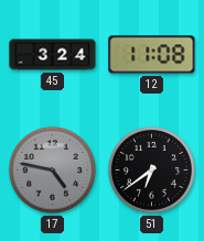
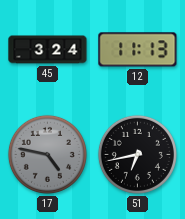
12: 11:08 -> 11:13
51: 6:39 -> 6:43
